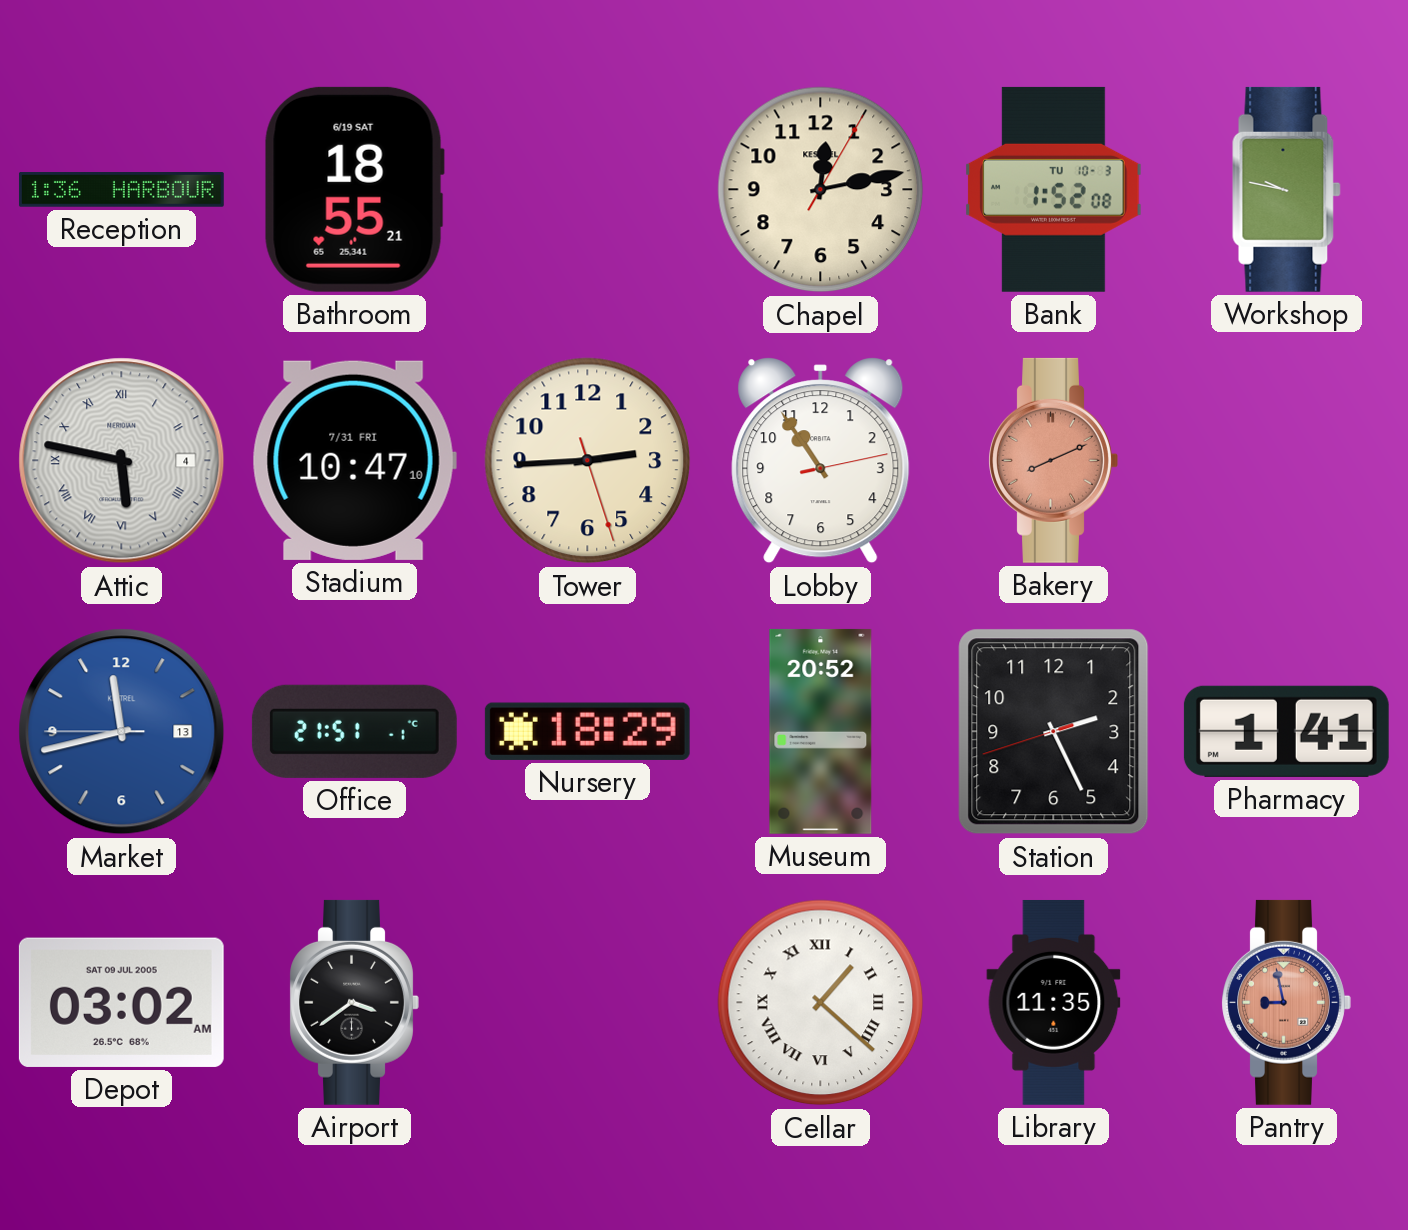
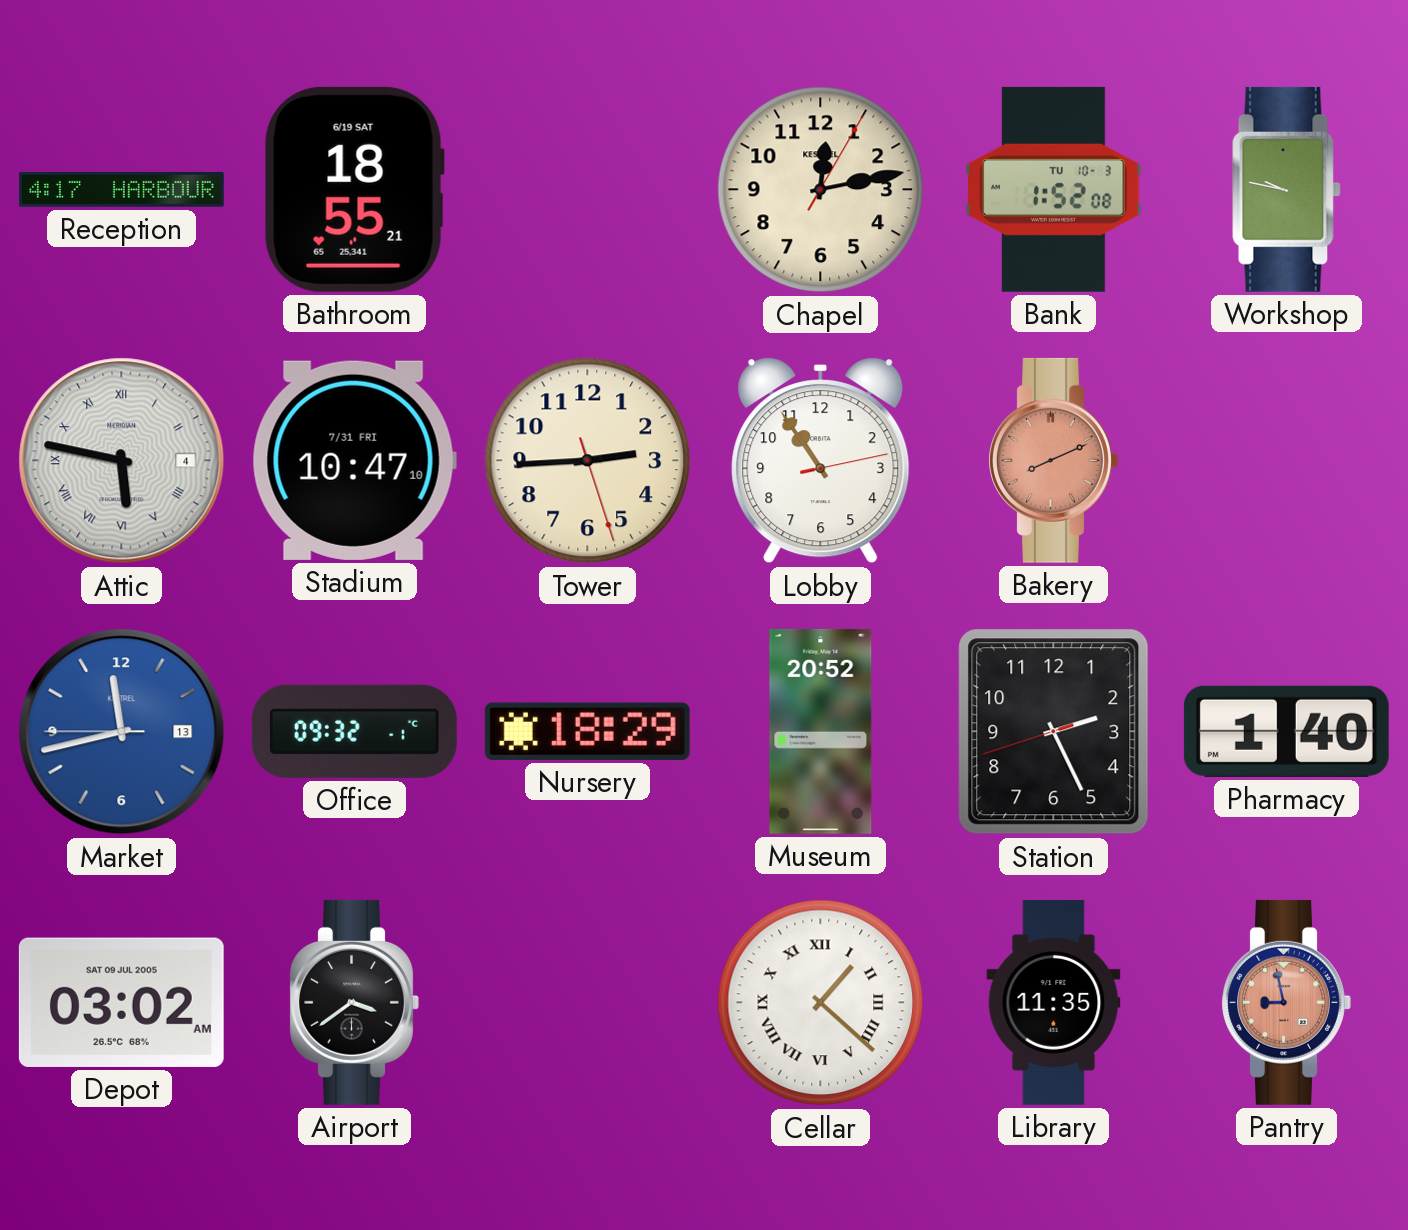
Reception: 1:36 -> 4:17
Office: 21:51 -> 09:32
Pharmacy: 1:41 -> 1:40
